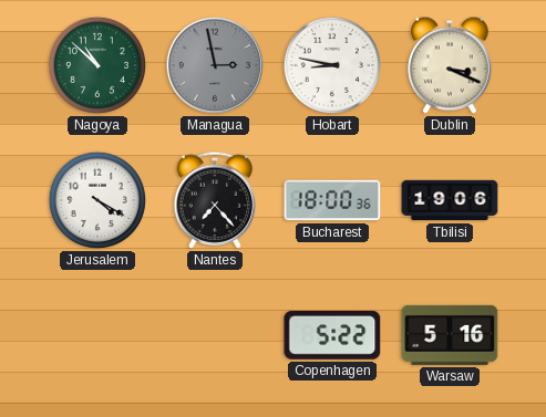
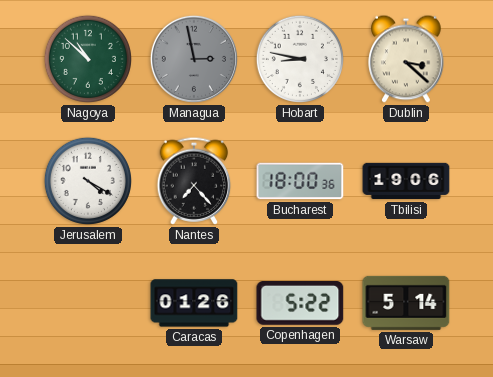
Dublin: 3:19 -> 3:22
Caracas: none -> 01:26
Warsaw: 5:16 -> 5:14
